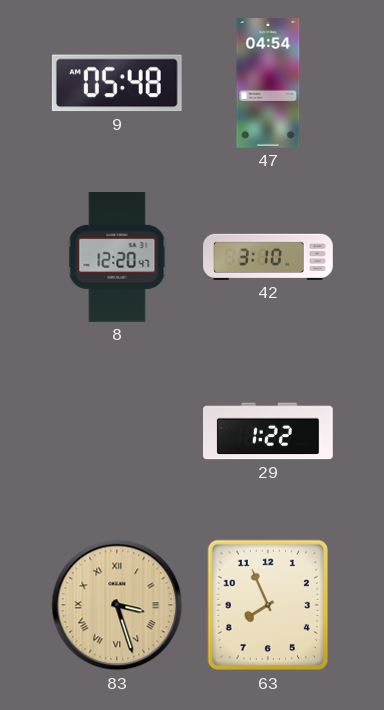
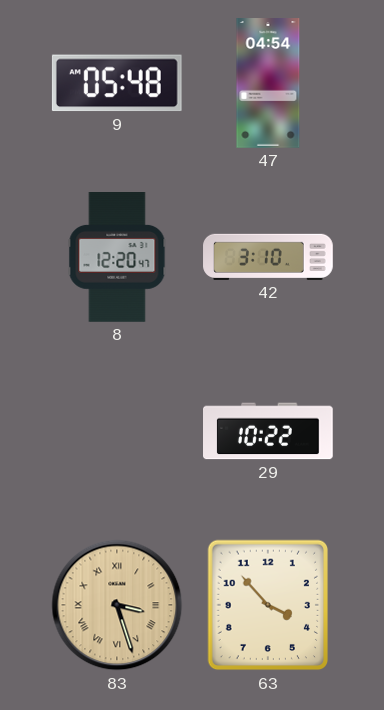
29: 1:22 -> 10:22
63: 7:56 -> 3:53
